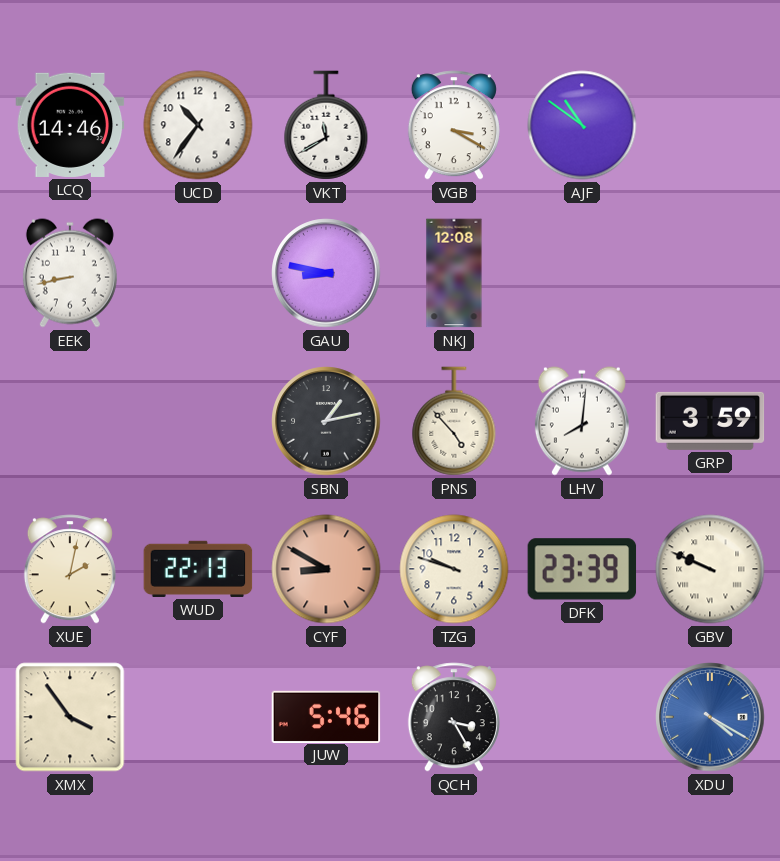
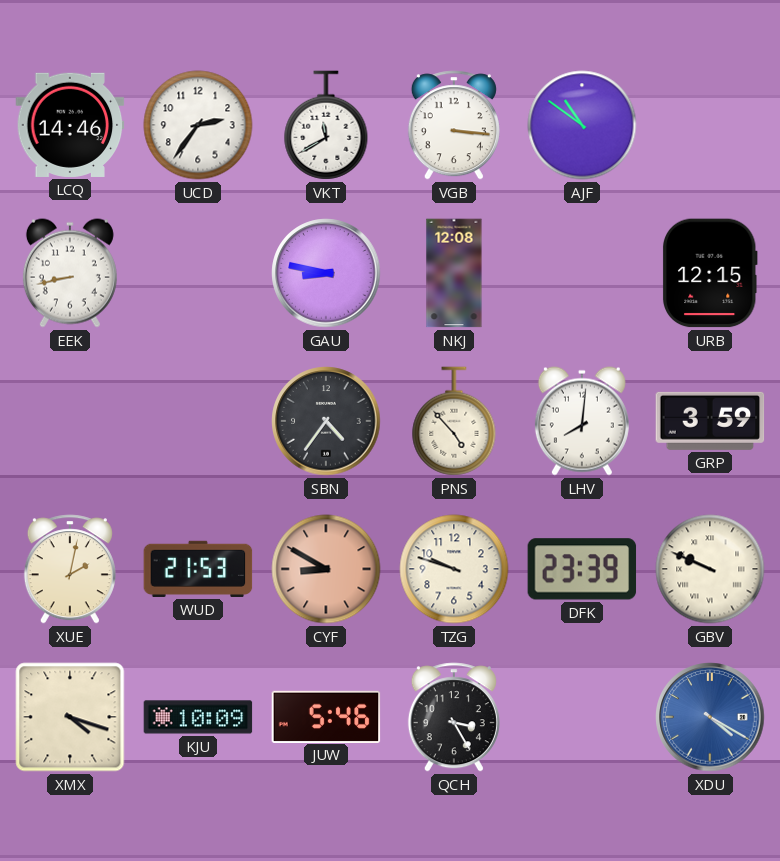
UCD: 10:36 -> 2:36
VGB: 3:20 -> 3:16
URB: none -> 12:15
SBN: 1:13 -> 4:36
WUD: 22:13 -> 21:53
XMX: 3:54 -> 4:18
KJU: none -> 10:09
